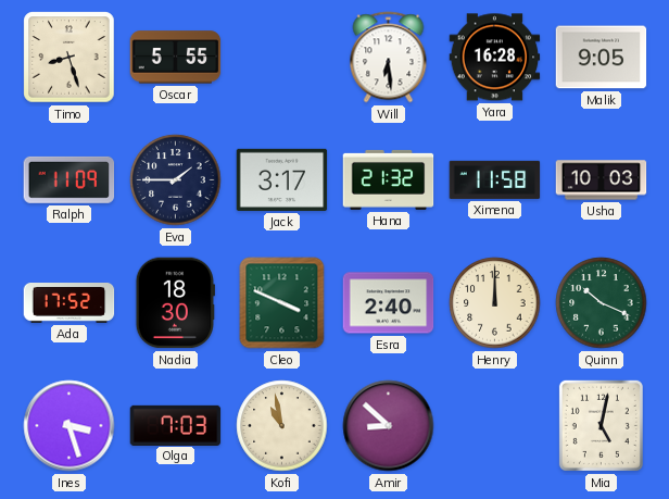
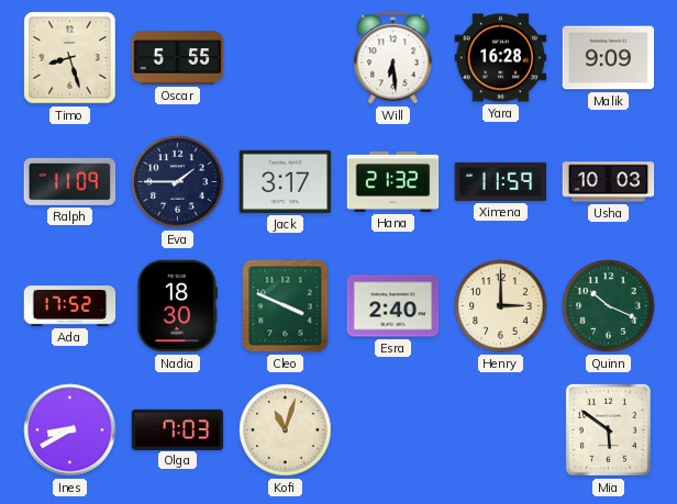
Malik: 9:05 -> 9:09
Ximena: 11:58 -> 11:59
Henry: 12:00 -> 3:00
Ines: 3:27 -> 8:40
Kofi: 10:58 -> 11:03
Amir: 8:52 -> none
Mia: 5:02 -> 5:51
